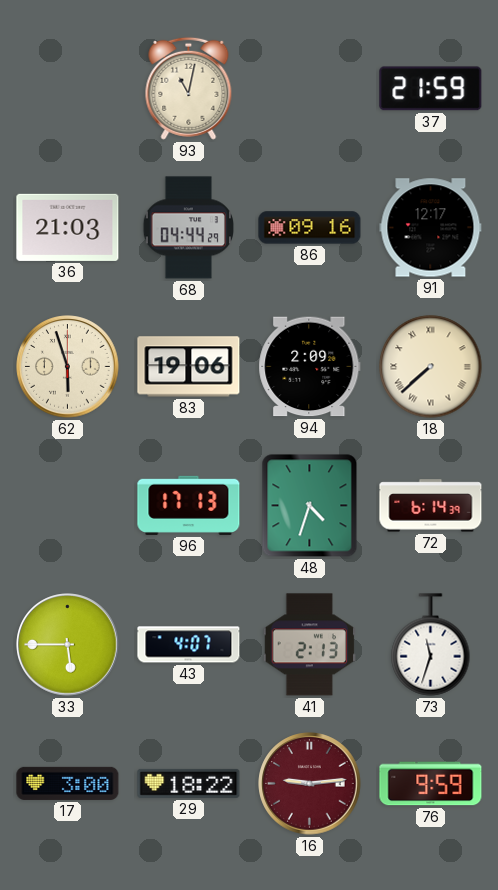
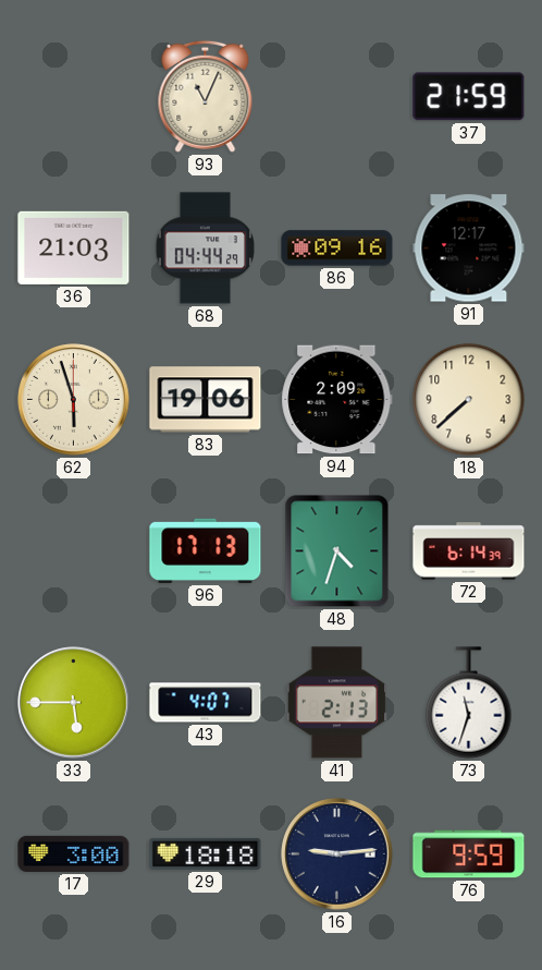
93: 11:02 -> 11:04
18 numerals: Roman -> Arabic
29: 18:22 -> 18:18
16 dial: burgundy -> navy
